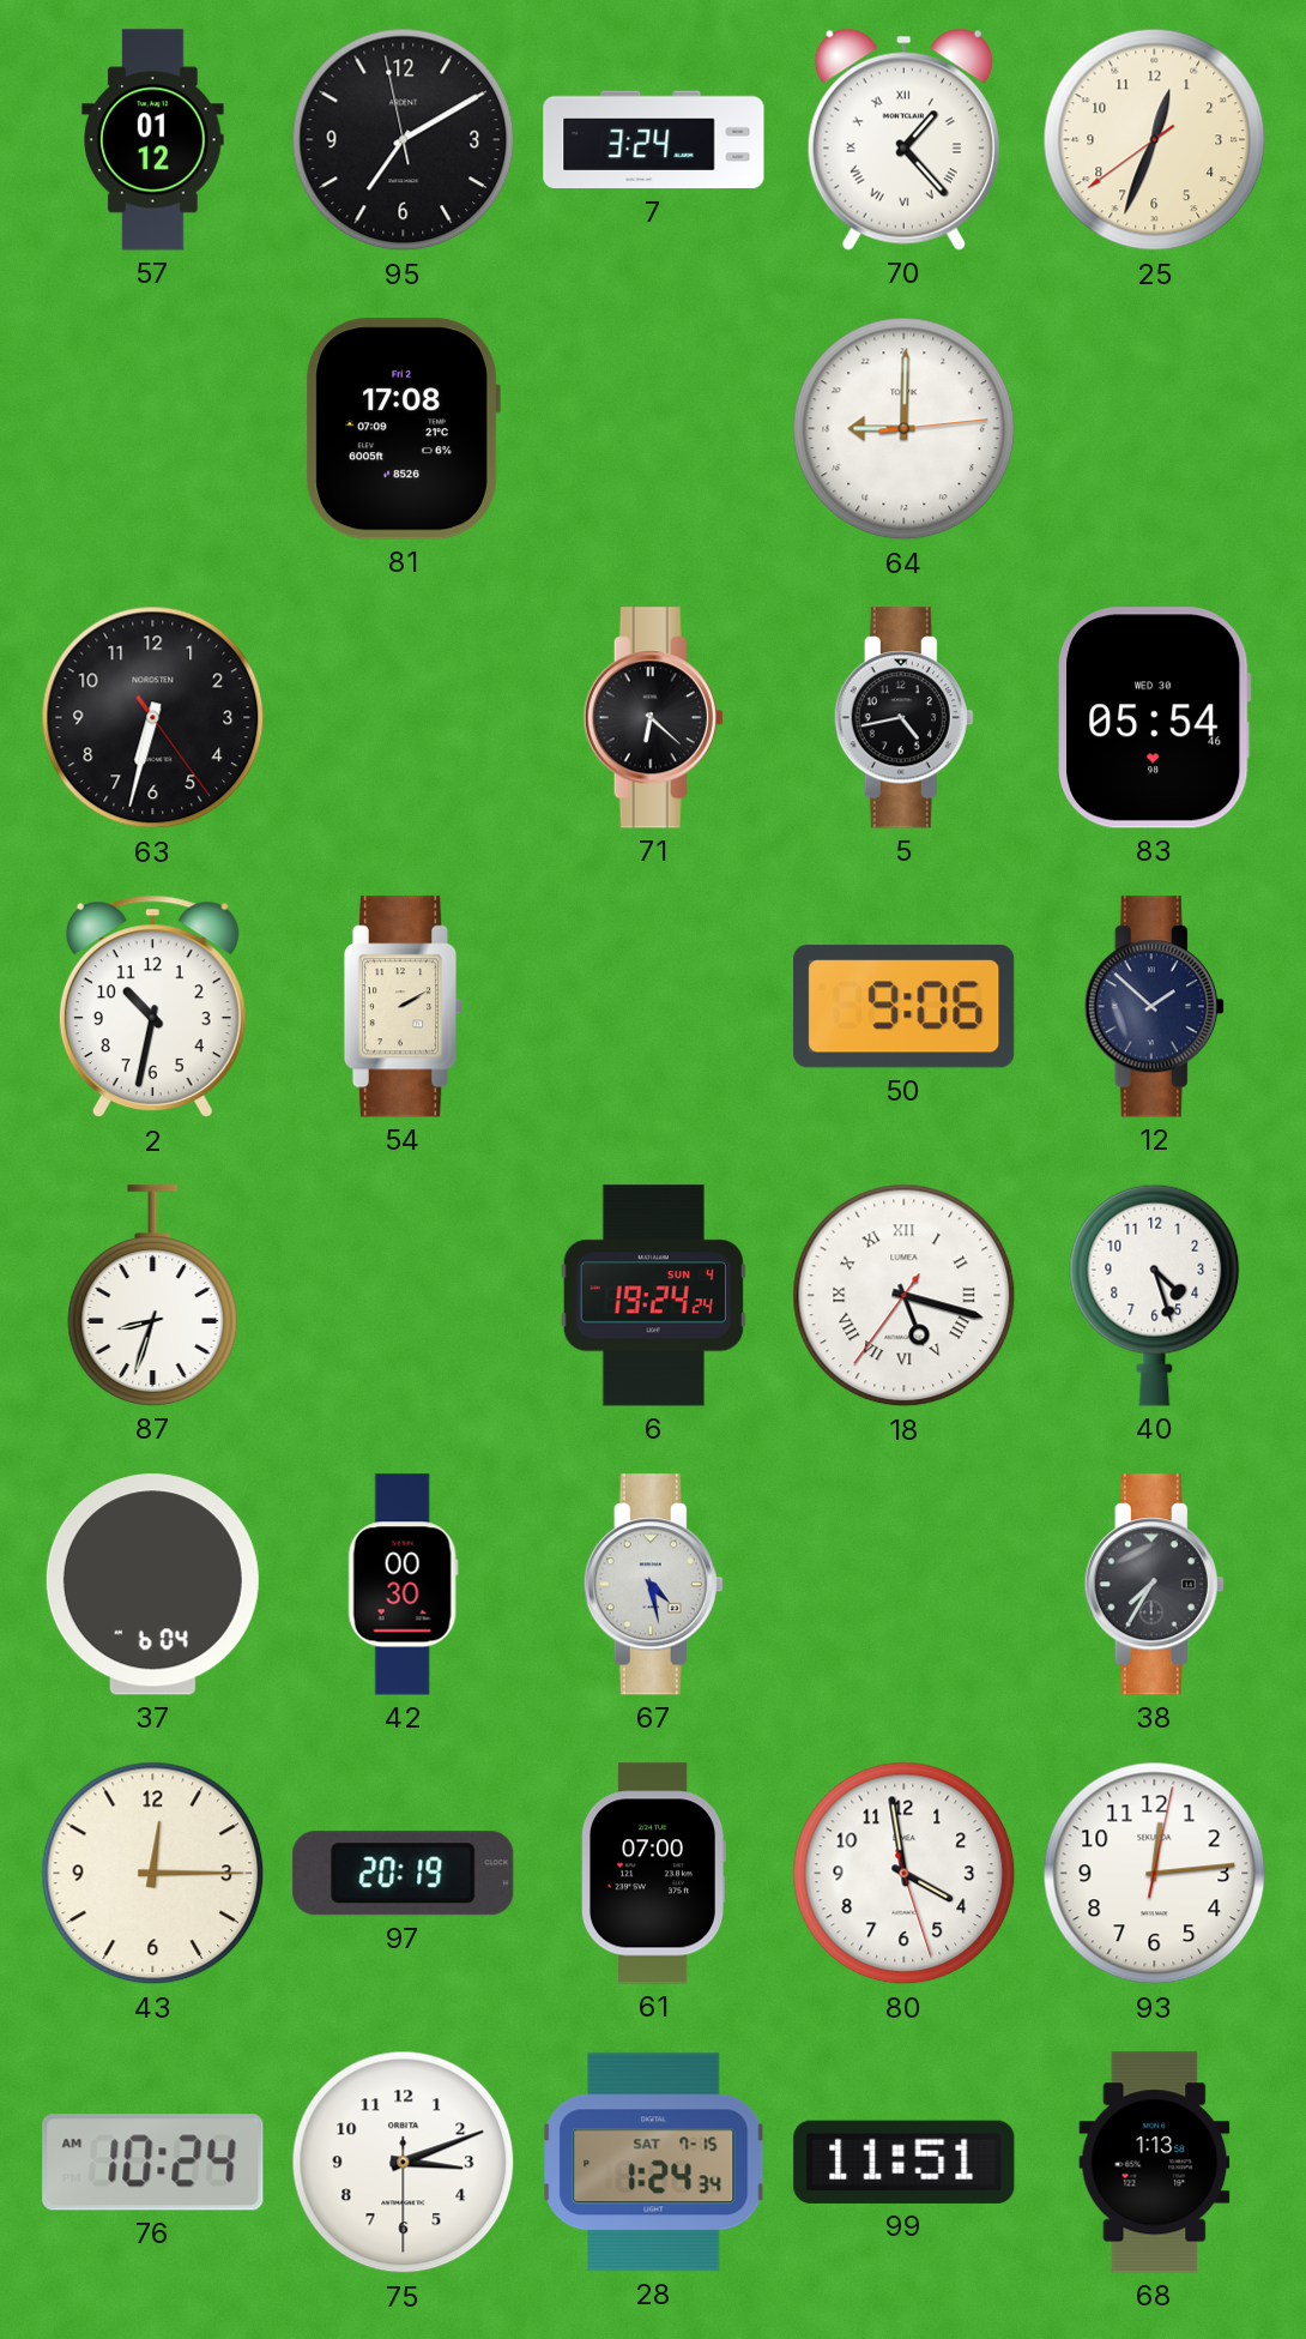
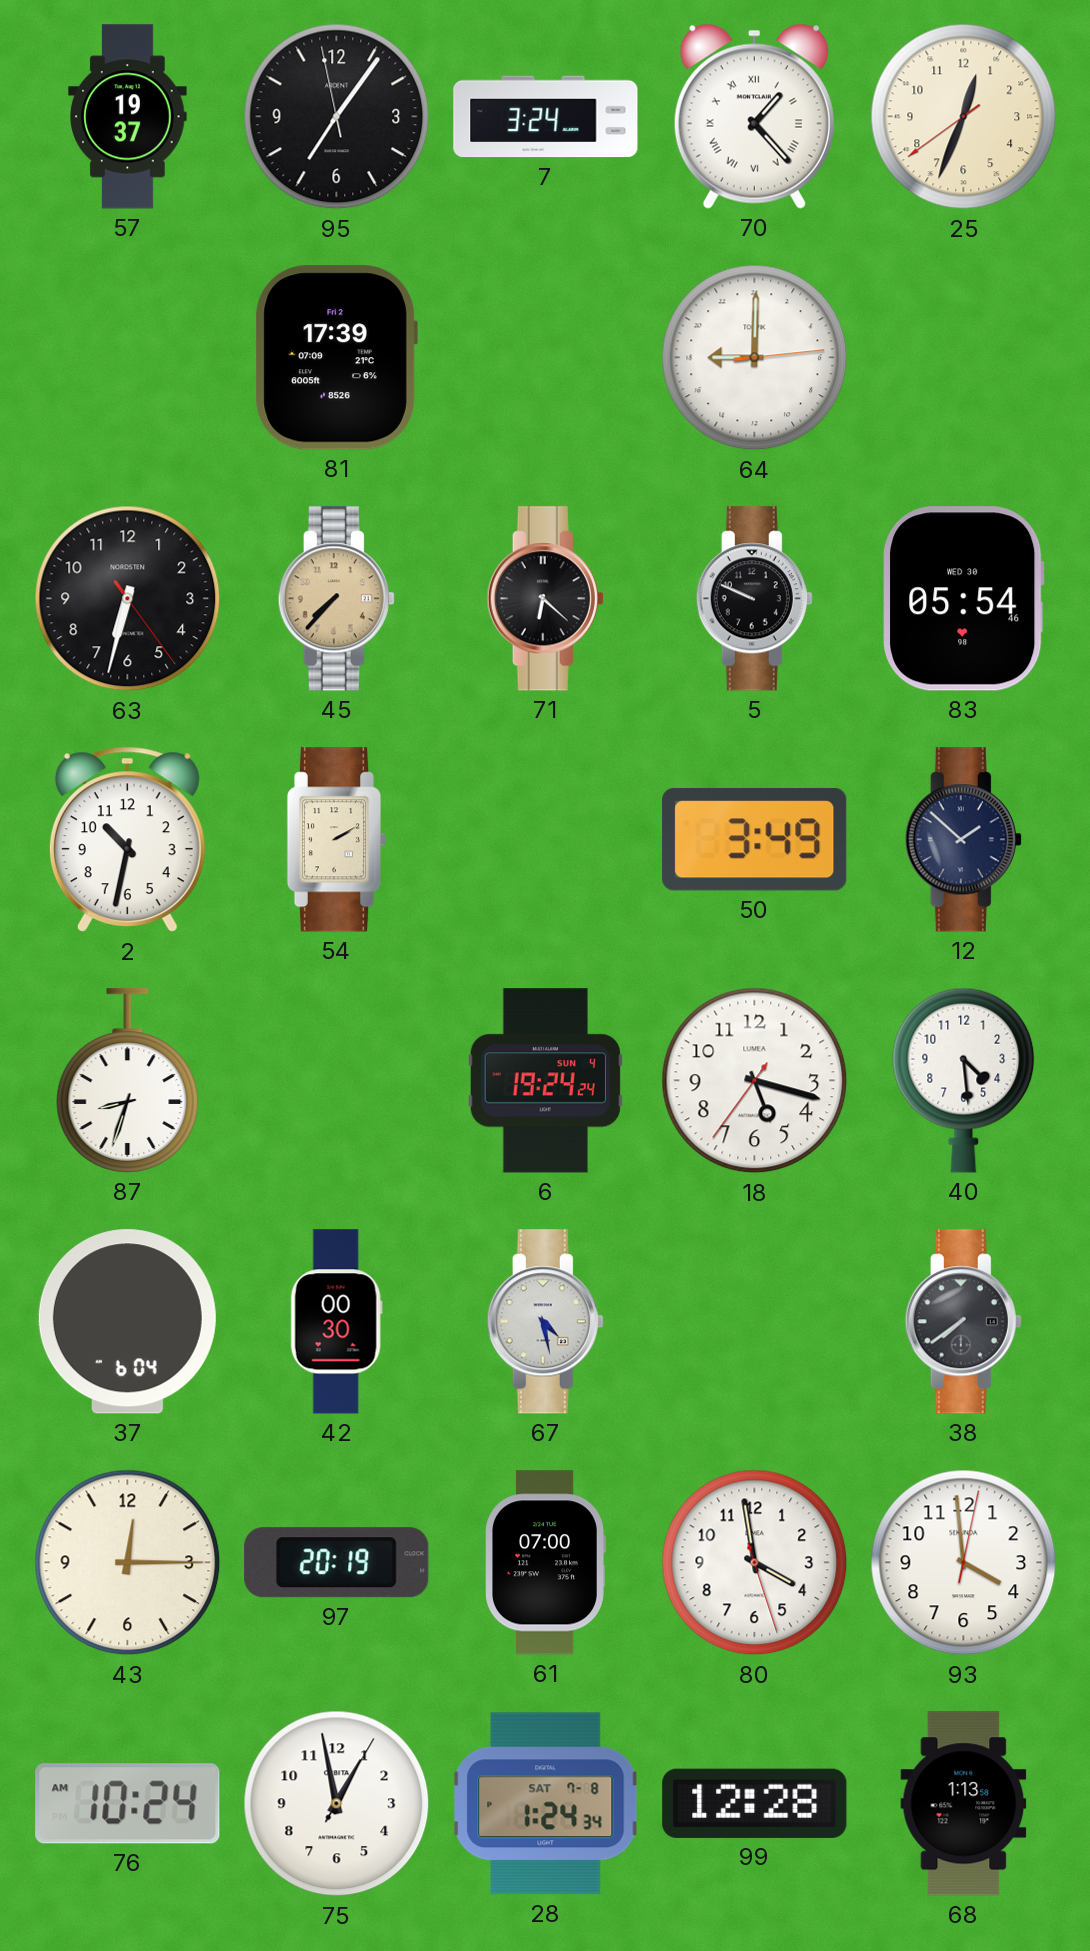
57: 01:12 -> 19:37
95: 7:09 -> 7:05
81: 17:08 -> 17:39
45: none -> 7:37
5: 4:43 -> 9:49
50: 9:06 -> 3:49
18 numerals: Roman -> Arabic
40: 4:27 -> 4:29
38: 7:35 -> 7:39
93: 12:14 -> 3:59
75: 3:11 -> 12:58
28 date: SAT 7-15 -> SAT 7-8
99: 11:51 -> 12:28
